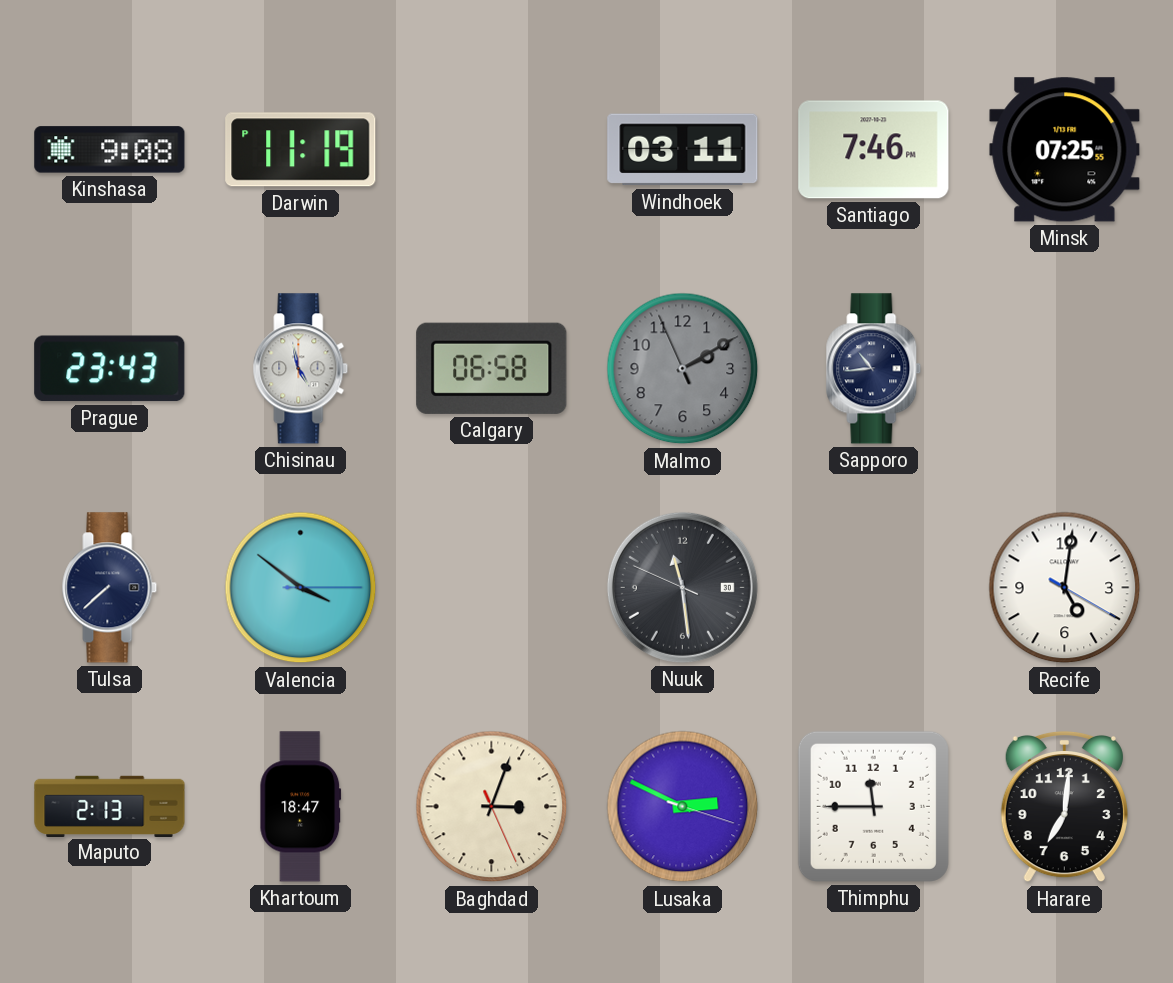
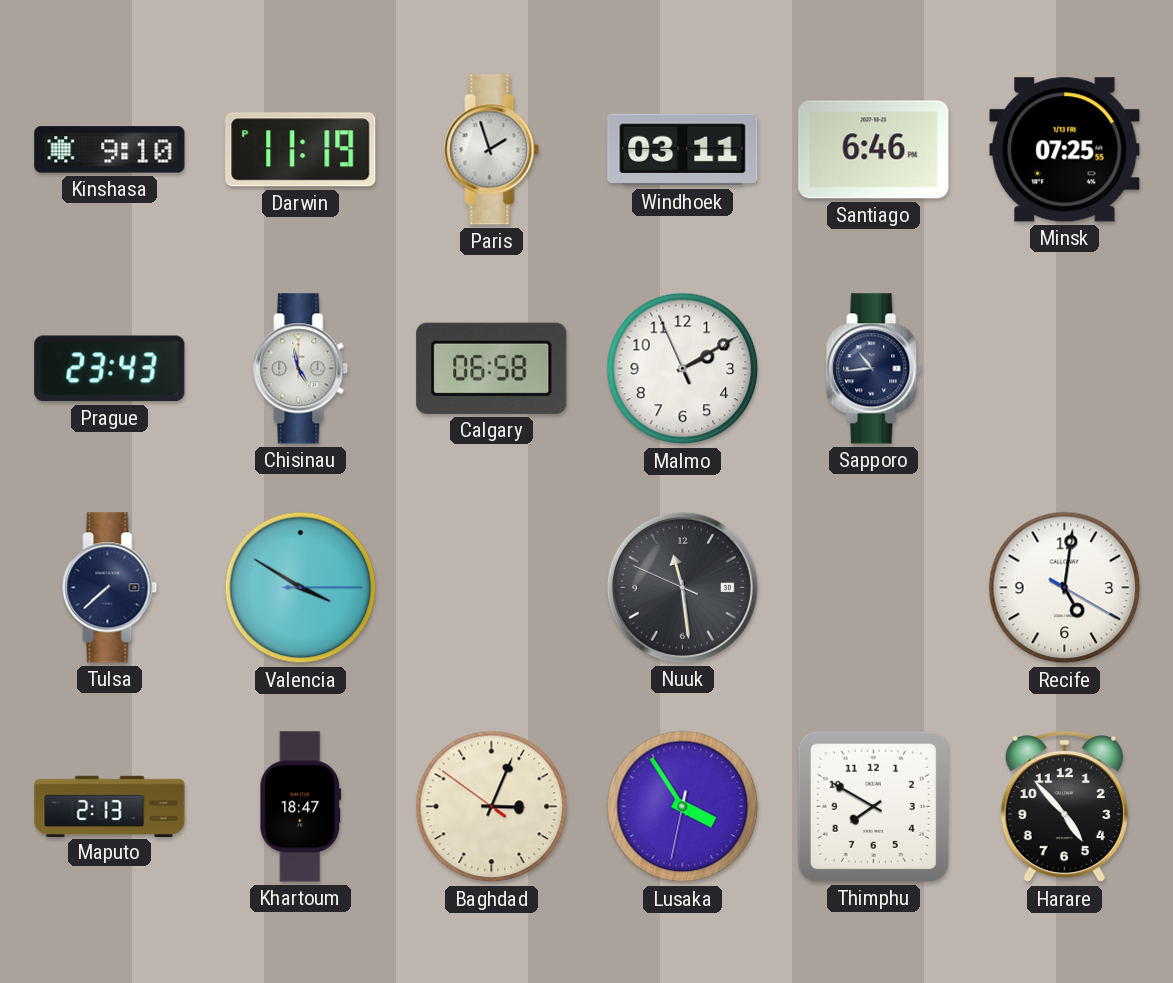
Kinshasa: 9:08 -> 9:10
Paris: none -> 1:57
Santiago: 7:46 -> 6:46
Malmo dial: grey -> white
Valencia: 3:51 -> 3:50
Baghdad: 3:03:26 -> 3:03:51
Lusaka: 2:49 -> 3:54
Thimphu: 11:45 -> 7:50
Harare: 7:01 -> 4:53
